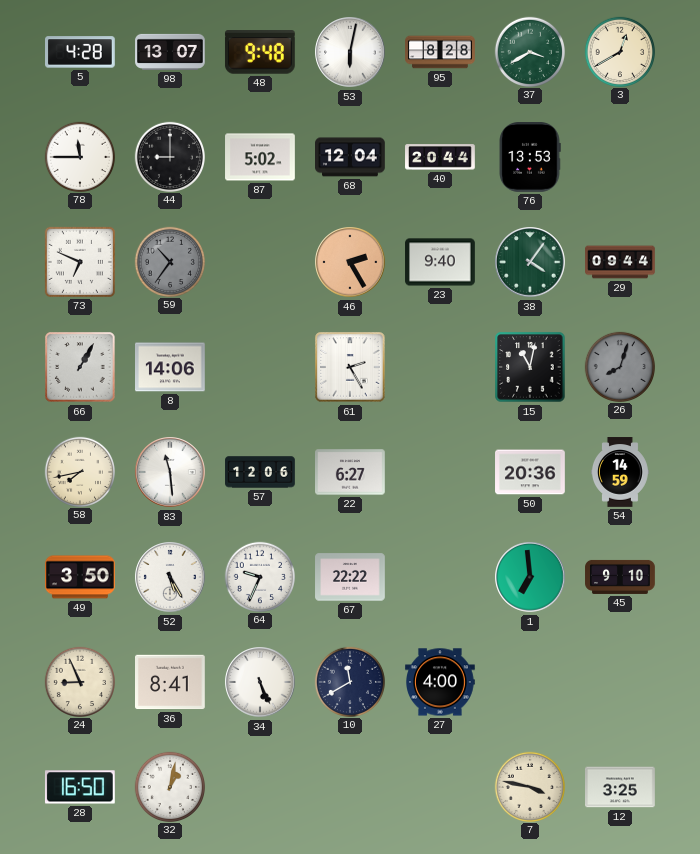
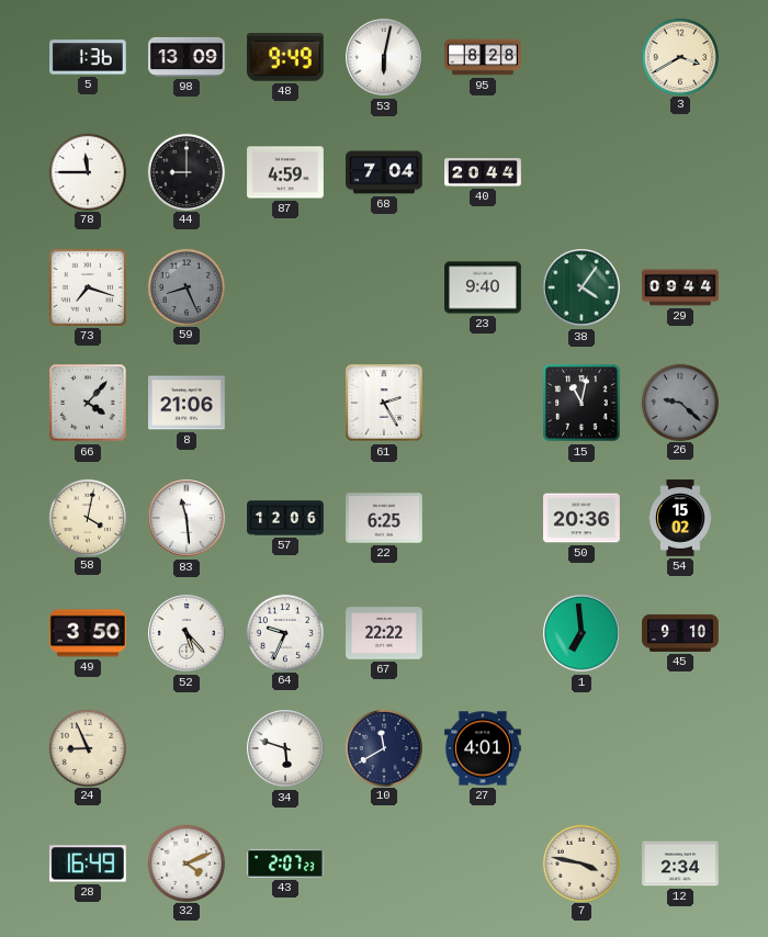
5: 4:28 -> 1:36
98: 13:07 -> 13:09
48: 9:48 -> 9:49
37: 3:40 -> none
3: 12:40 -> 3:40
87: 5:02 -> 4:59
68: 12:04 -> 7:04
76: 13:53 -> none
73: 6:49 -> 7:18
59: 10:36 -> 8:26
46: 2:25 -> none
66: 1:05 -> 4:07
8: 14:06 -> 21:06
26: 8:03 -> 9:22
58: 7:43 -> 4:02
22: 6:27 -> 6:25
54: 14:59 -> 15:02
52: 5:25 -> 5:23
36: 8:41 -> none
34: 5:26 -> 5:48
27: 4:00 -> 4:01
28: 16:50 -> 16:49
32: 1:02 -> 4:11
43: none -> 2:07
12: 3:25 -> 2:34
